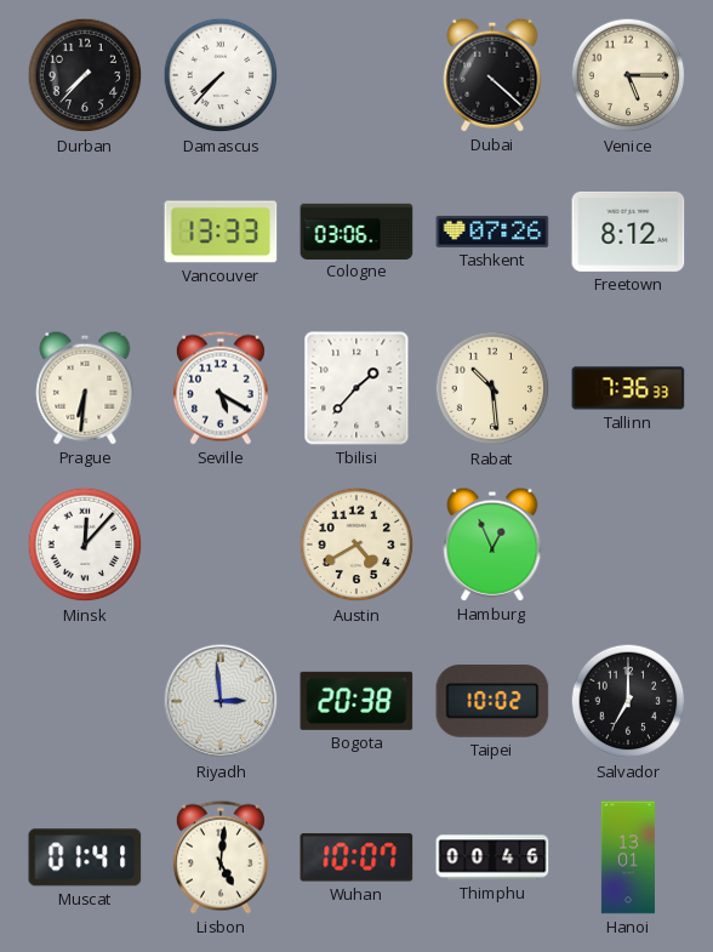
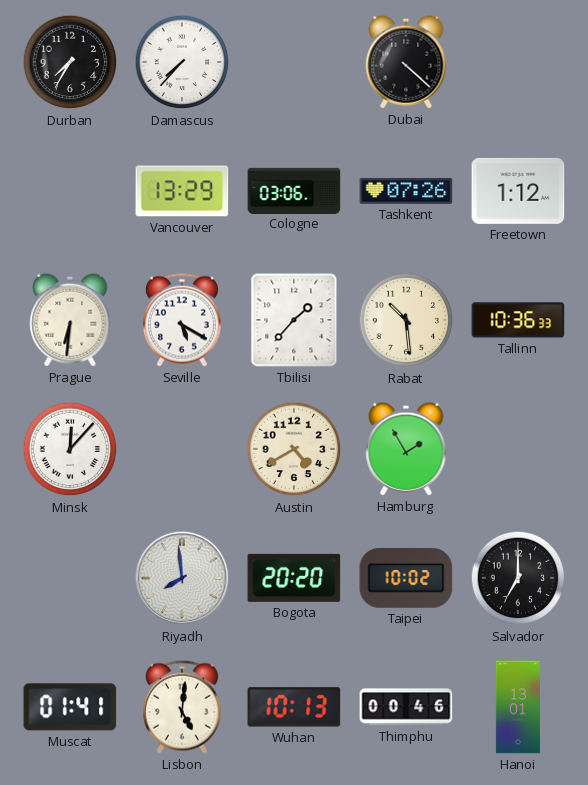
Durban: 7:37 -> 7:35
Venice: 5:15 -> none
Vancouver: 13:33 -> 13:29
Freetown: 8:12 -> 1:12
Tallinn: 7:36 -> 10:36
Hamburg: 12:56 -> 1:55
Riyadh: 2:59 -> 7:59
Bogota: 20:38 -> 20:20
Wuhan: 10:07 -> 10:13
